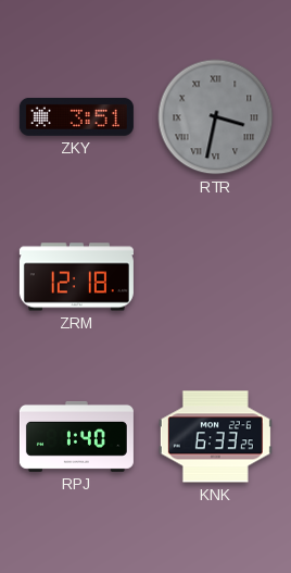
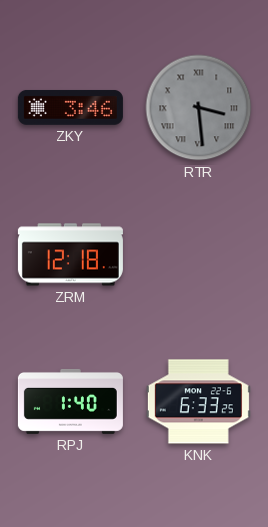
ZKY: 3:51 -> 3:46
RTR: 3:32 -> 3:29
